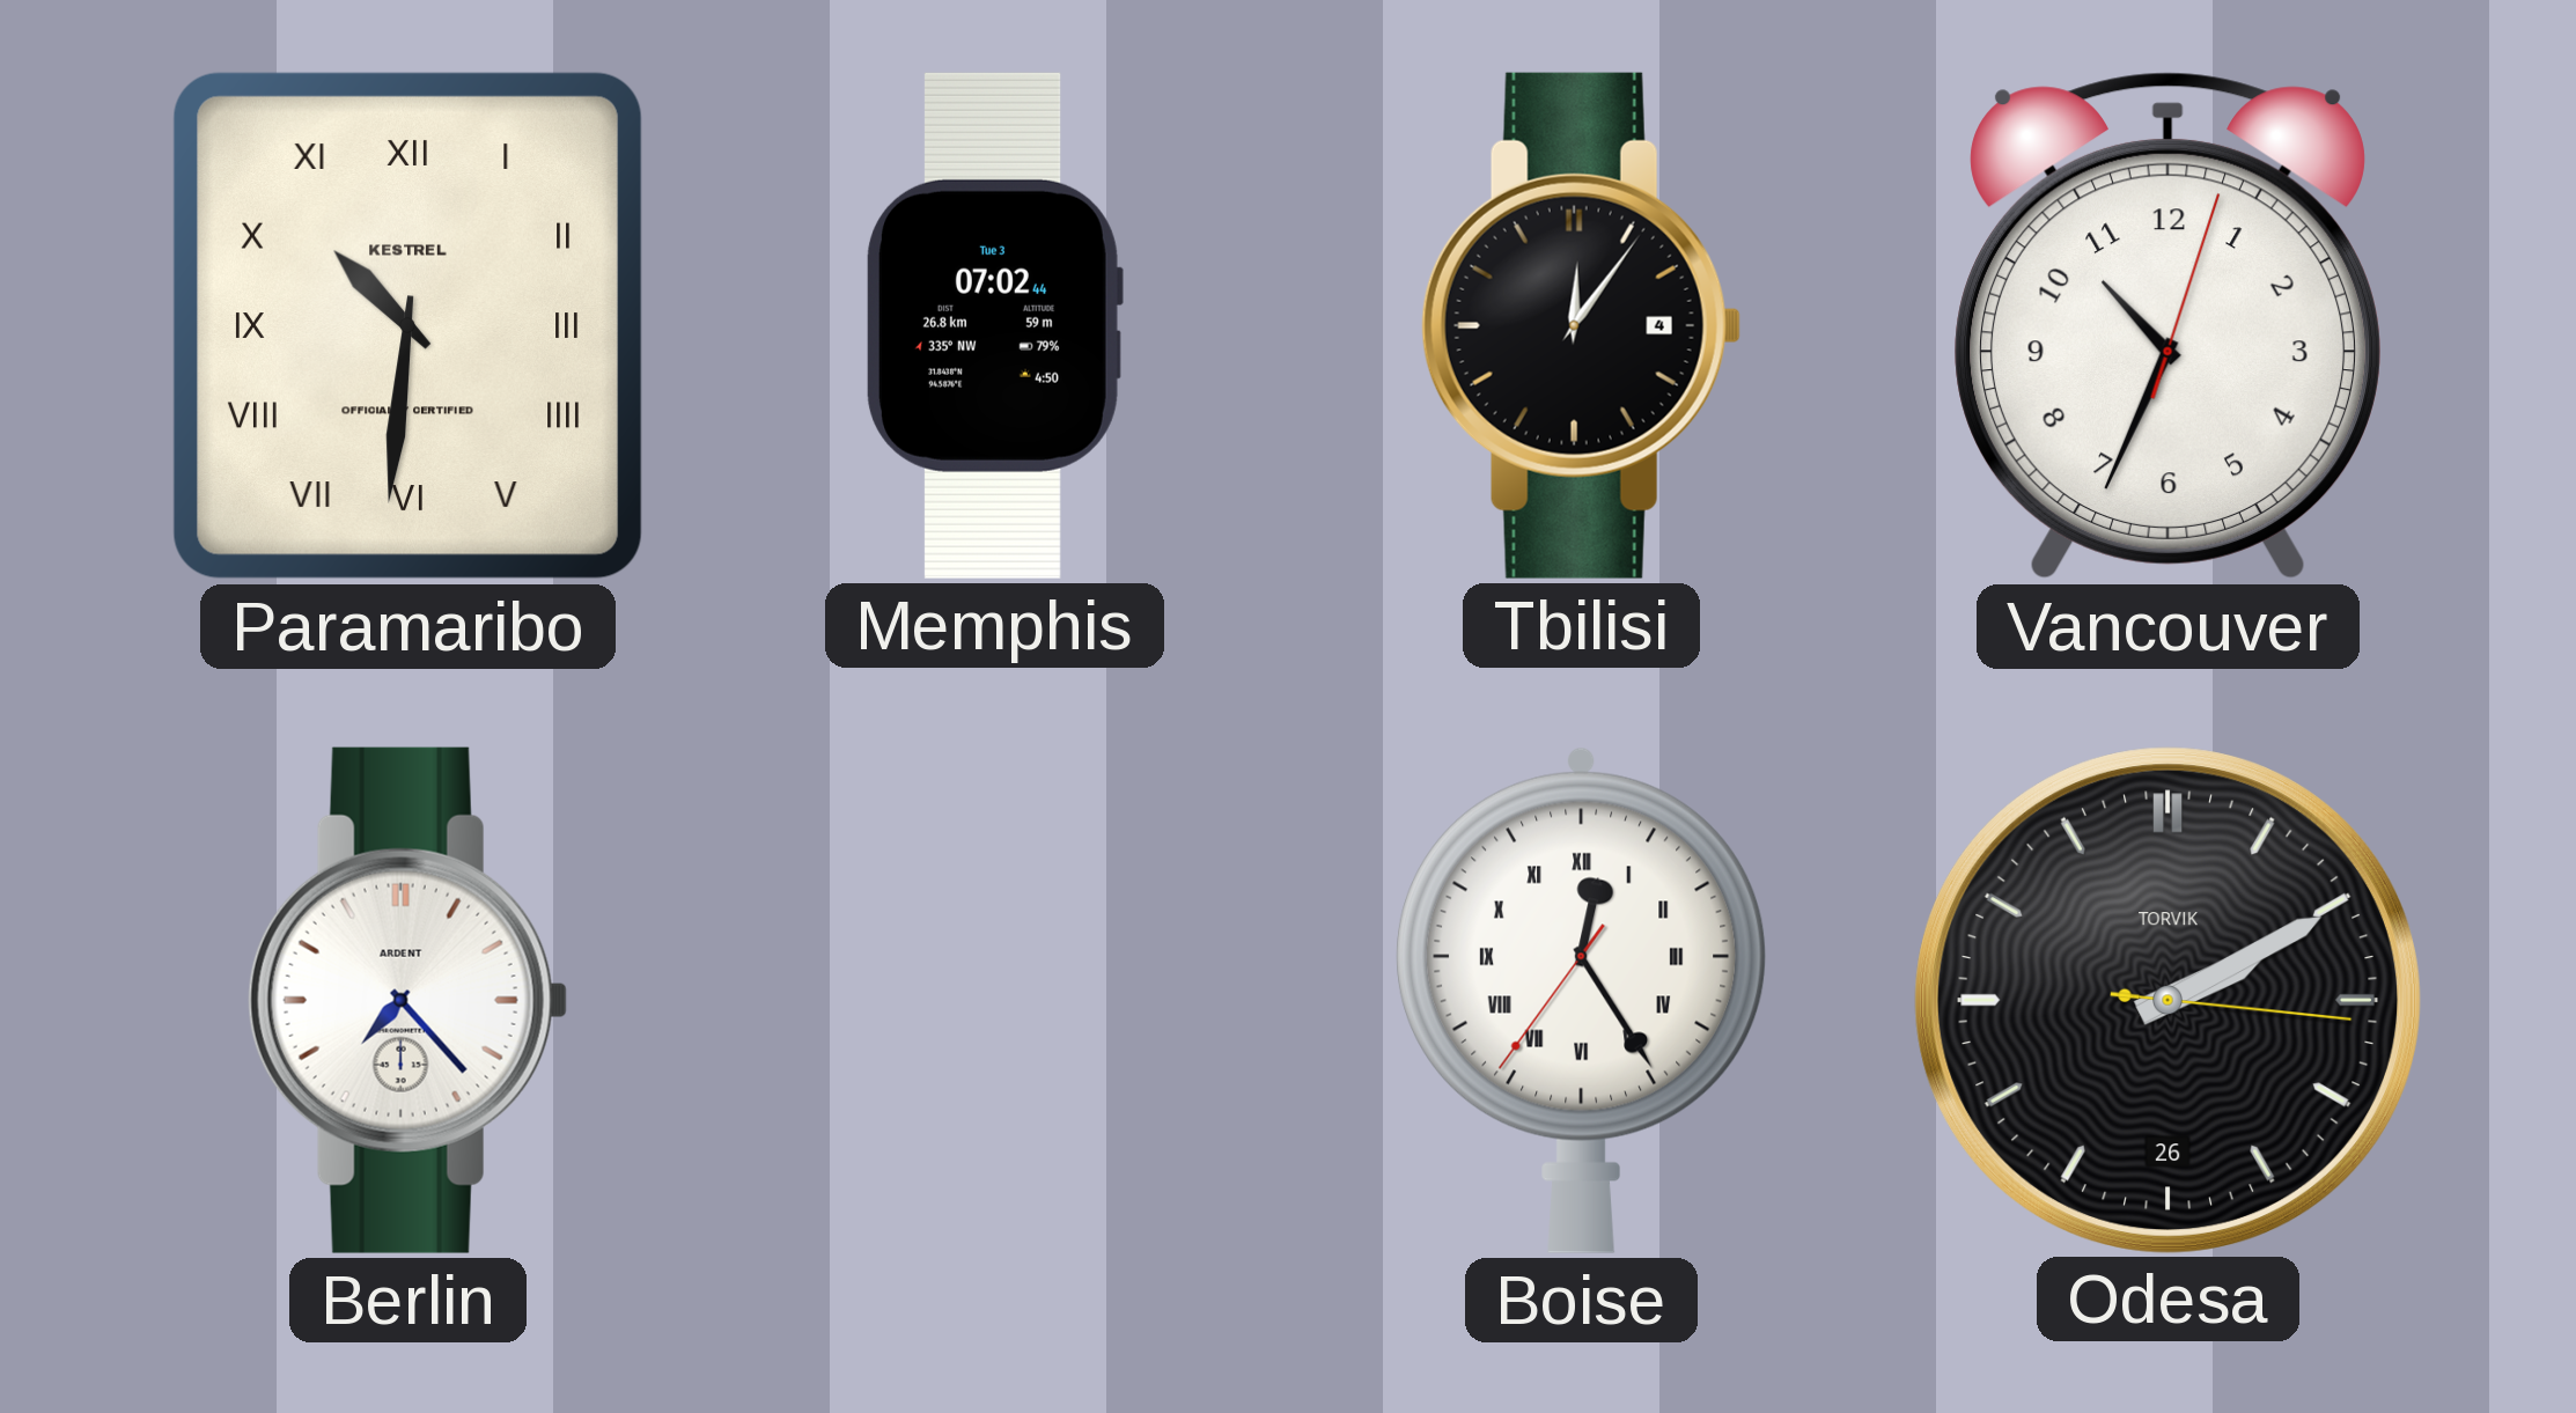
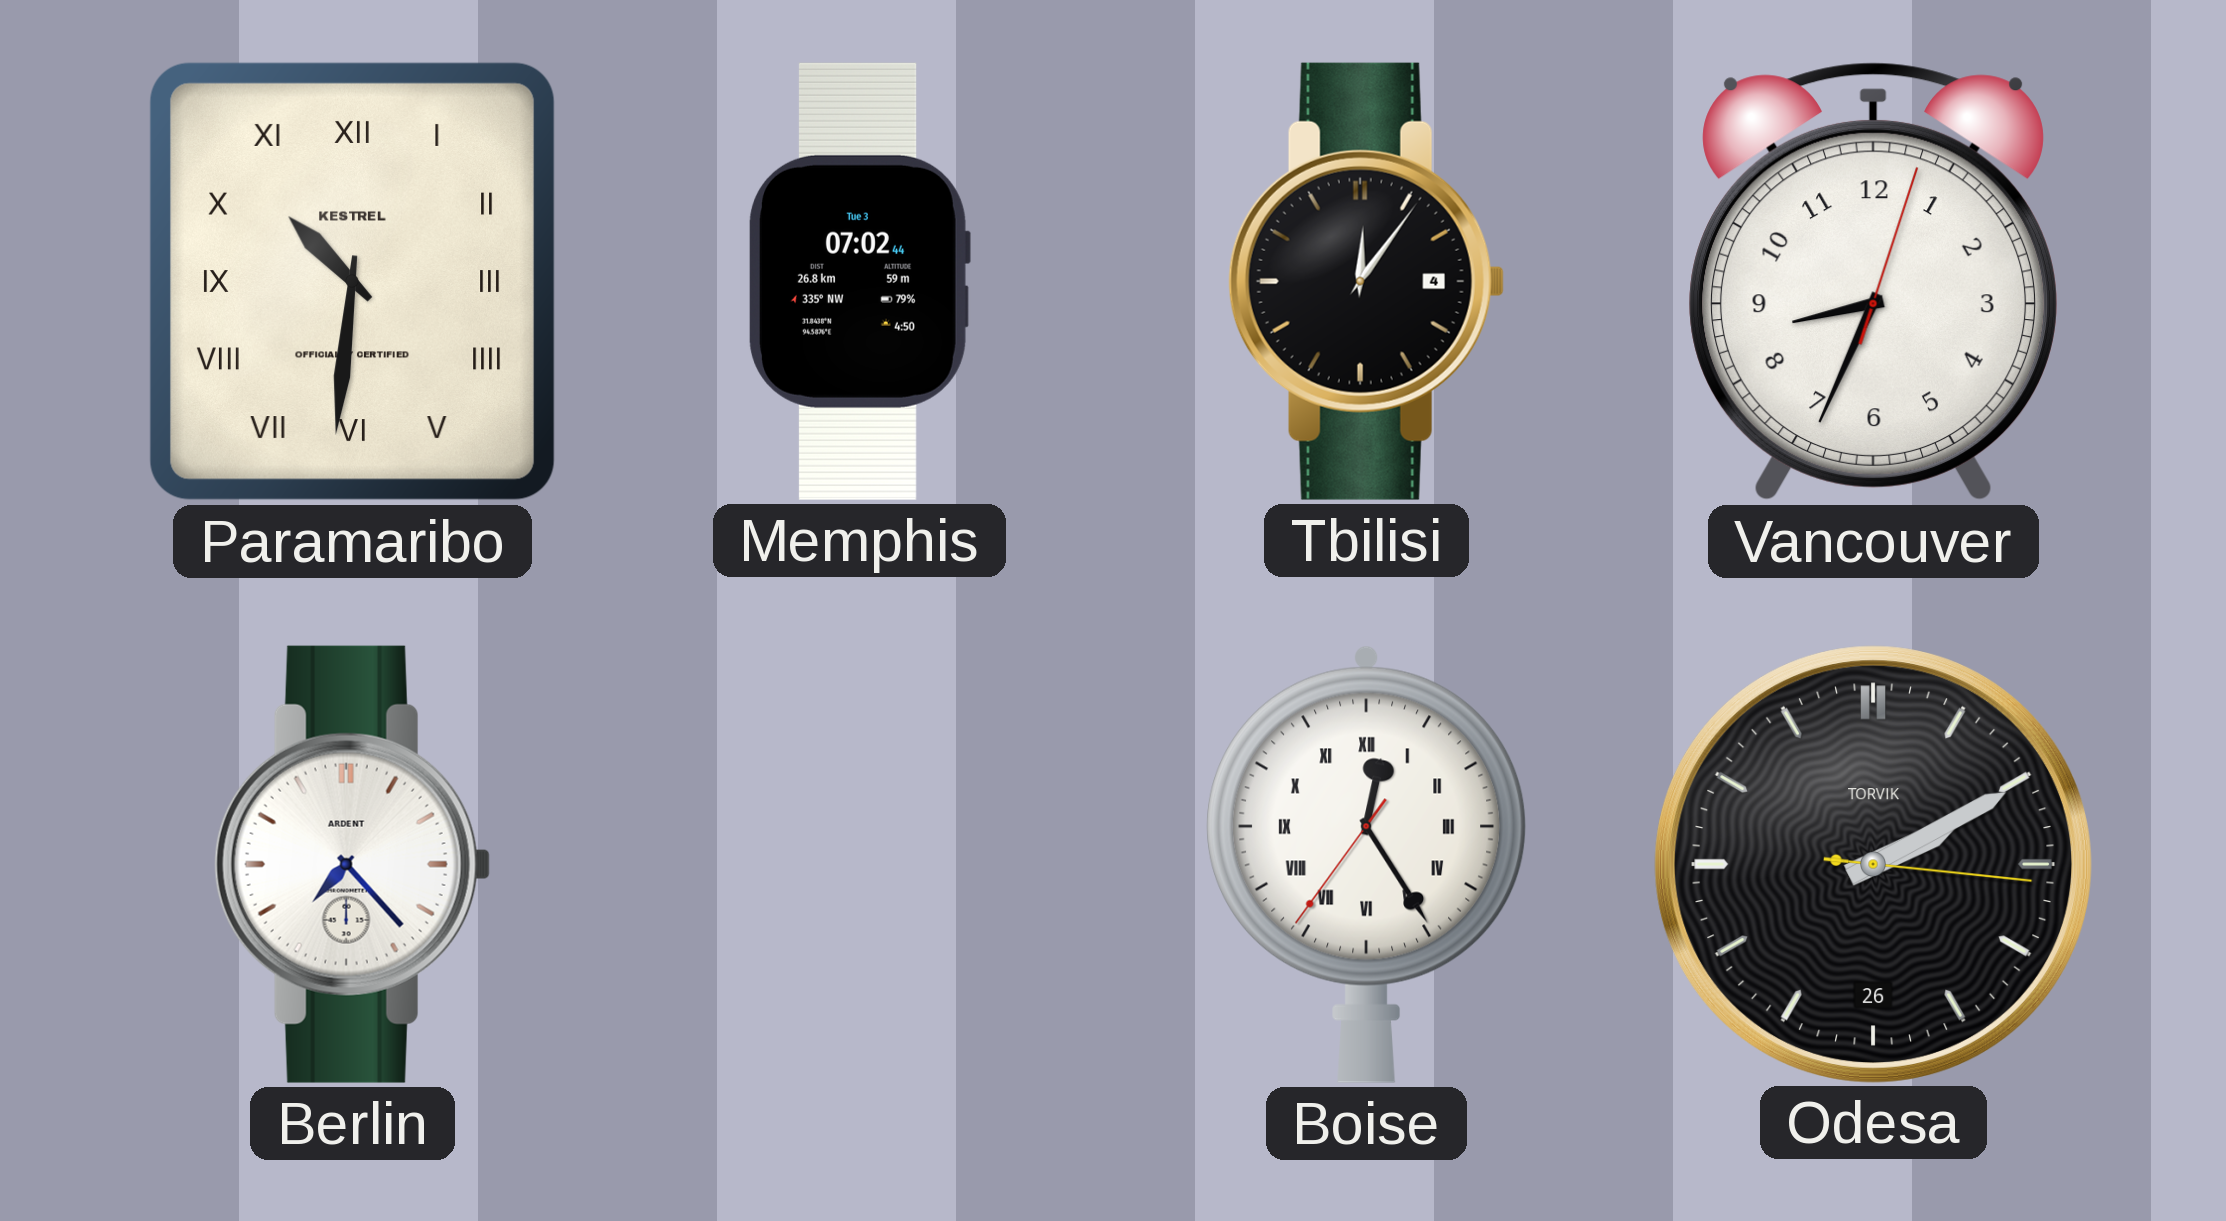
Vancouver: 10:34 -> 8:34
